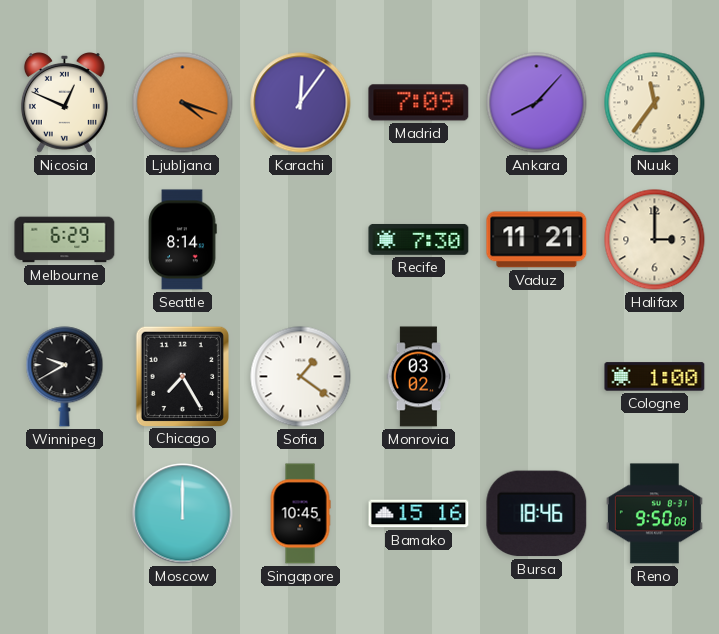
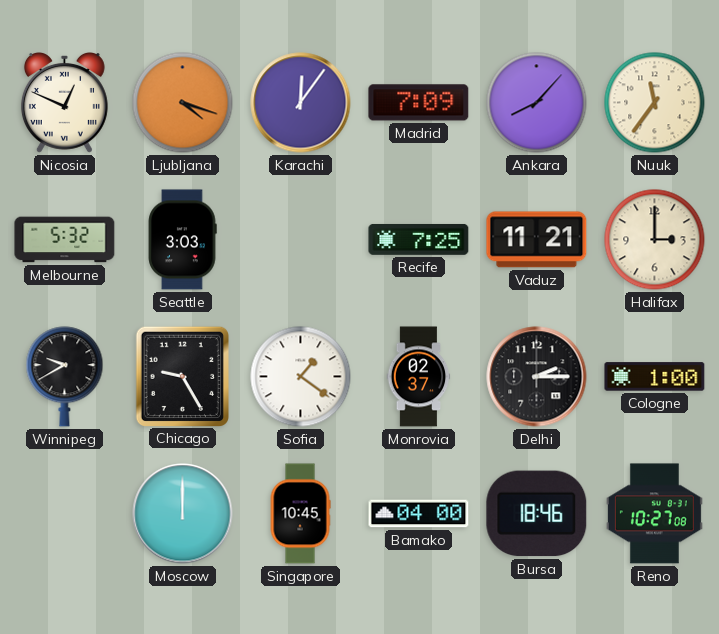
Melbourne: 6:29 -> 5:32
Seattle: 8:14 -> 3:03
Recife: 7:30 -> 7:25
Chicago: 7:25 -> 9:25
Monrovia: 03:02 -> 02:37
Delhi: none -> 2:15
Bamako: 15:16 -> 04:00
Reno: 9:50 -> 10:27
